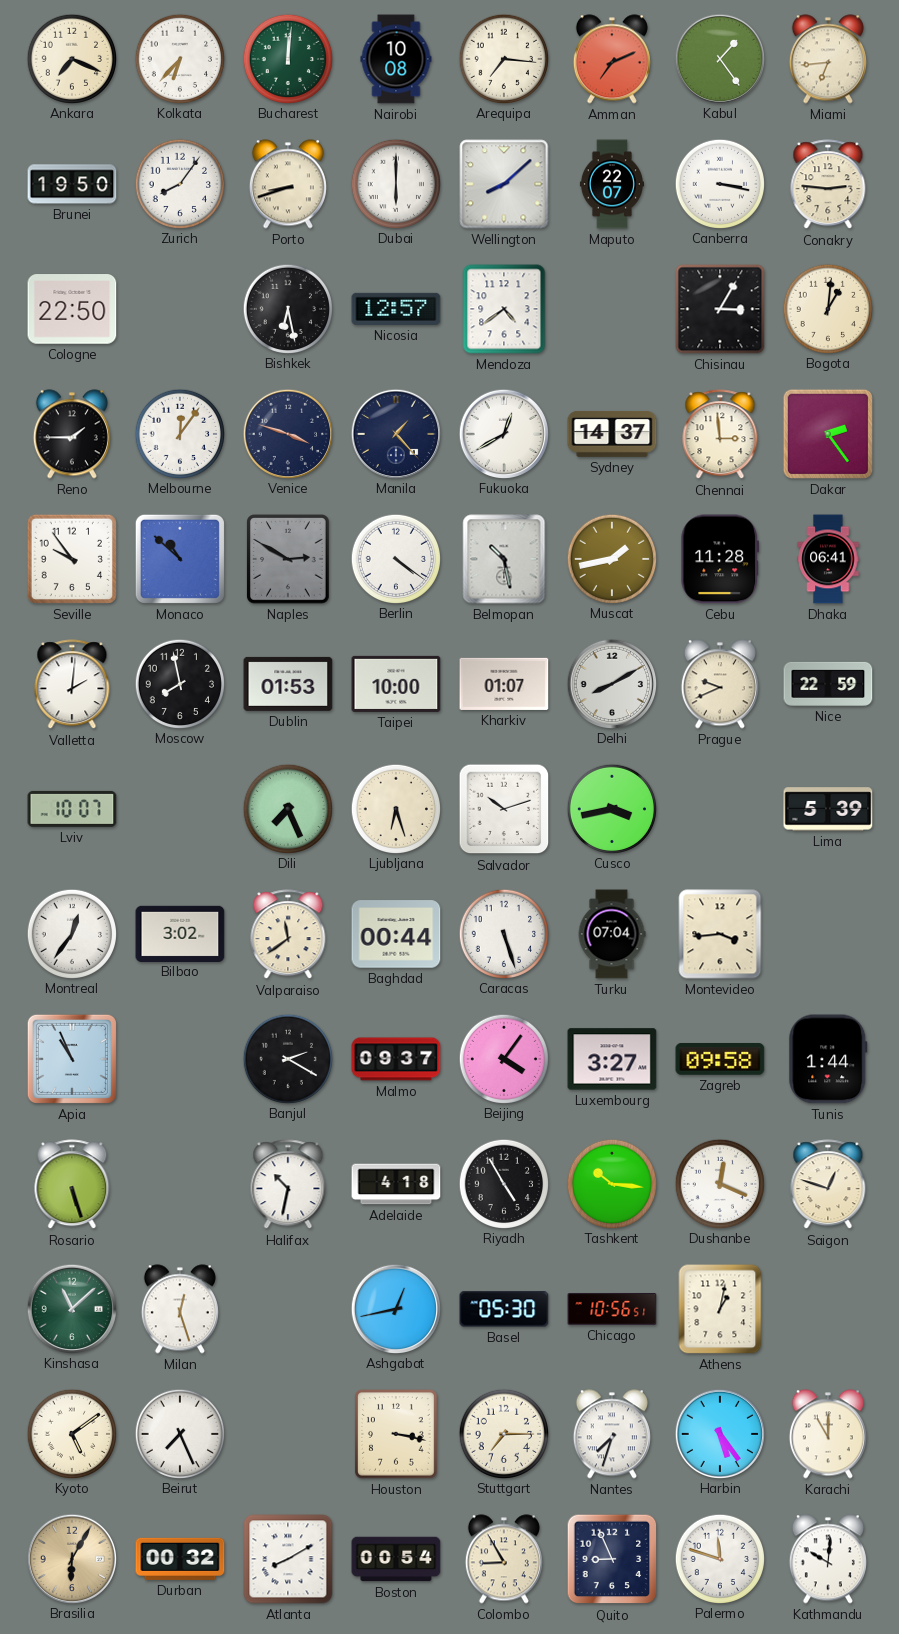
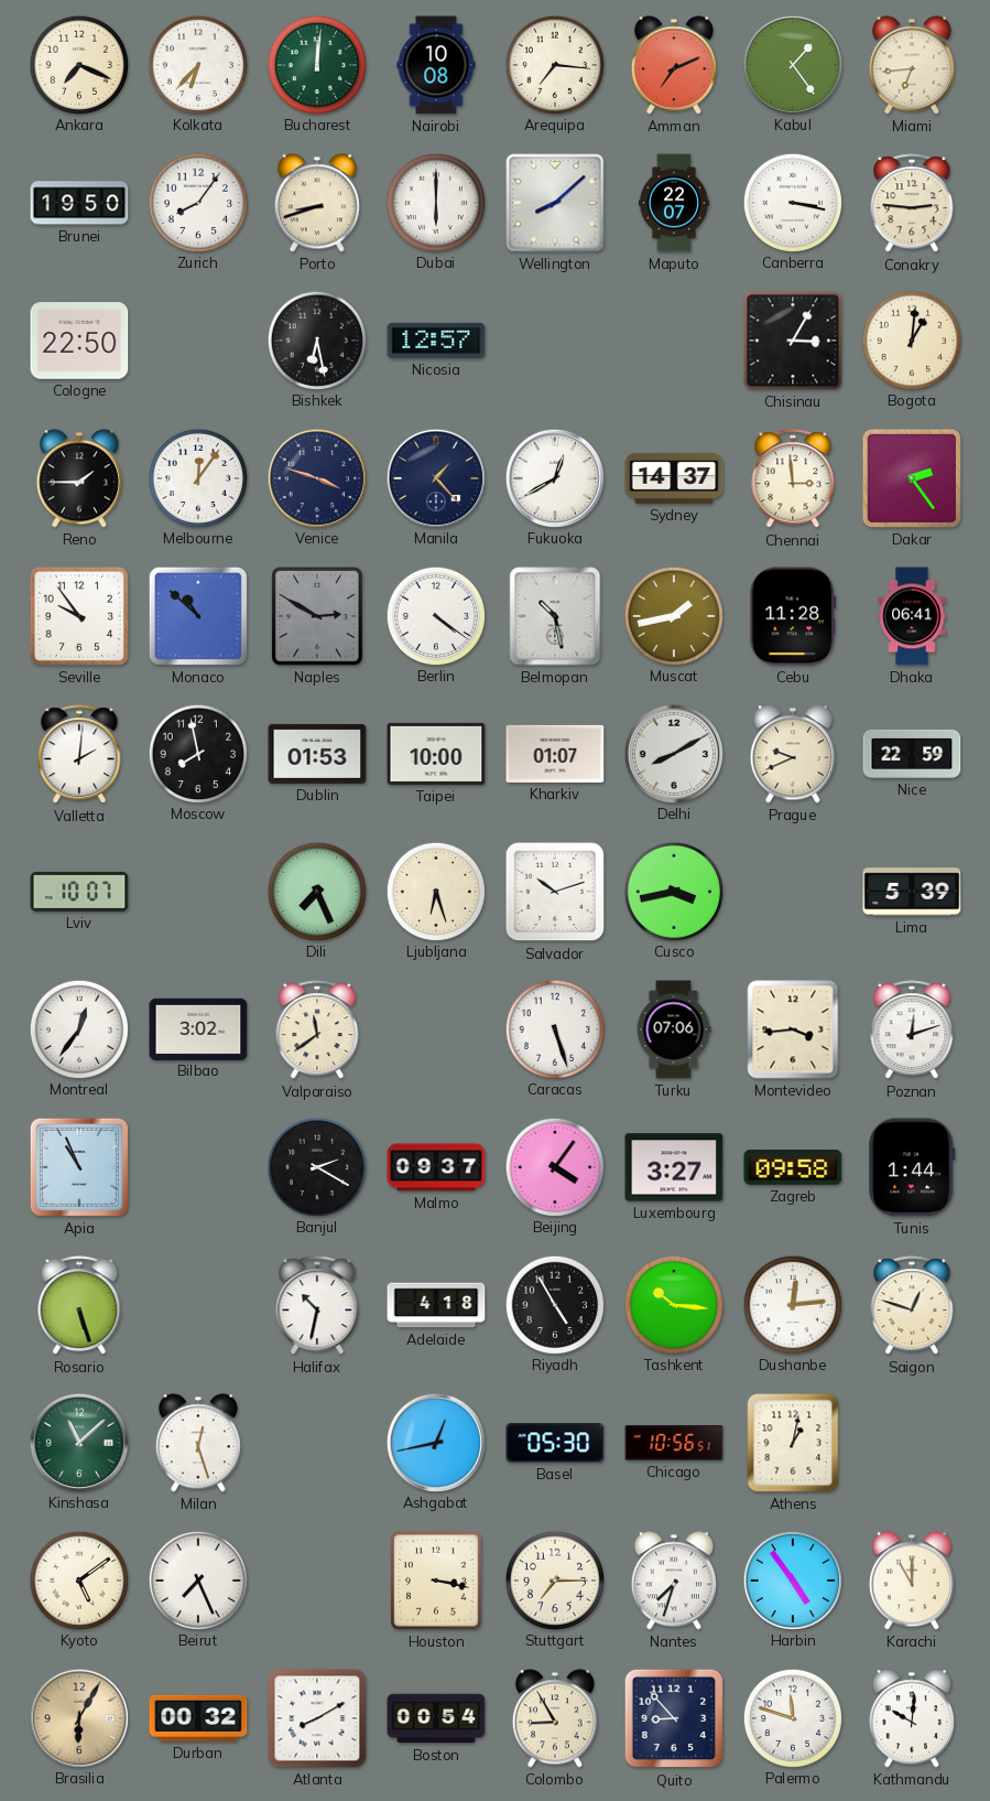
Mendoza: 4:39 -> none
Baghdad: 00:44 -> none
Turku: 07:04 -> 07:06
Poznan: none -> 12:12
Dushanbe: 12:19 -> 12:14
Harbin: 5:24 -> 4:54
Quito: 8:56 -> 8:53
